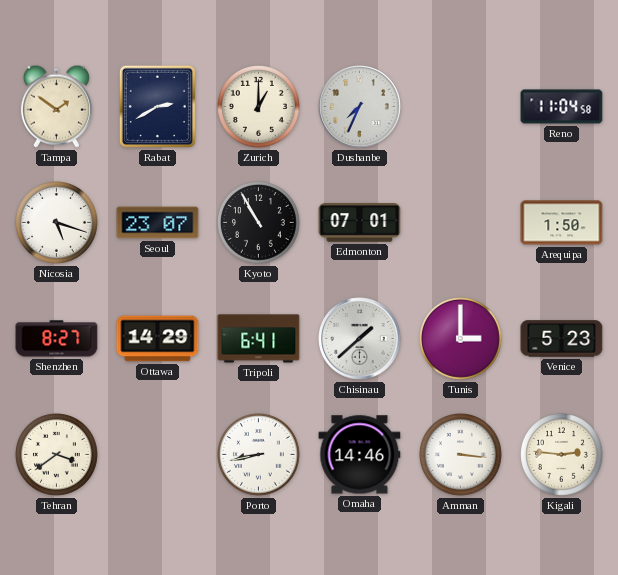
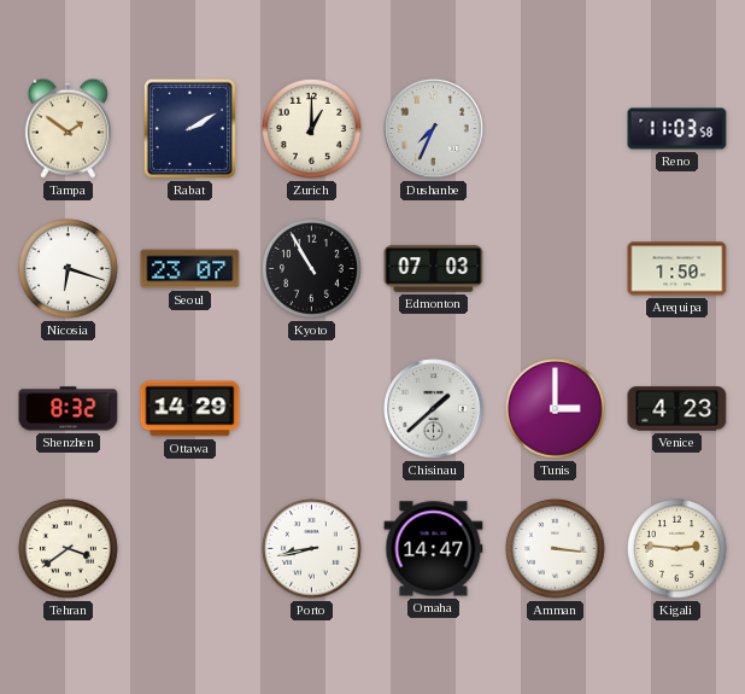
Rabat: 2:40 -> 2:10
Reno: 11:04 -> 11:03
Nicosia: 5:18 -> 6:18
Edmonton: 07:01 -> 07:03
Shenzhen: 8:27 -> 8:32
Tripoli: 6:41 -> none
Venice: 5:23 -> 4:23
Omaha: 14:46 -> 14:47
